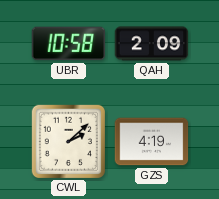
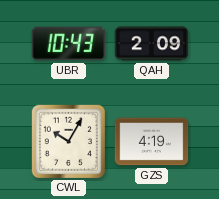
UBR: 10:58 -> 10:43
CWL: 2:08 -> 10:05
